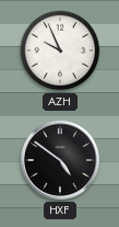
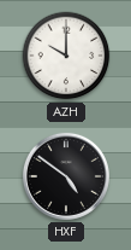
AZH: 9:56 -> 10:00
